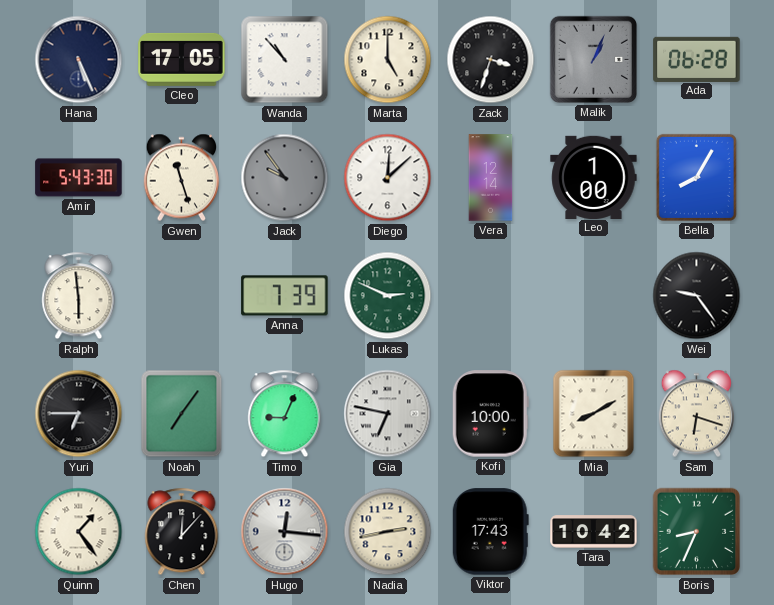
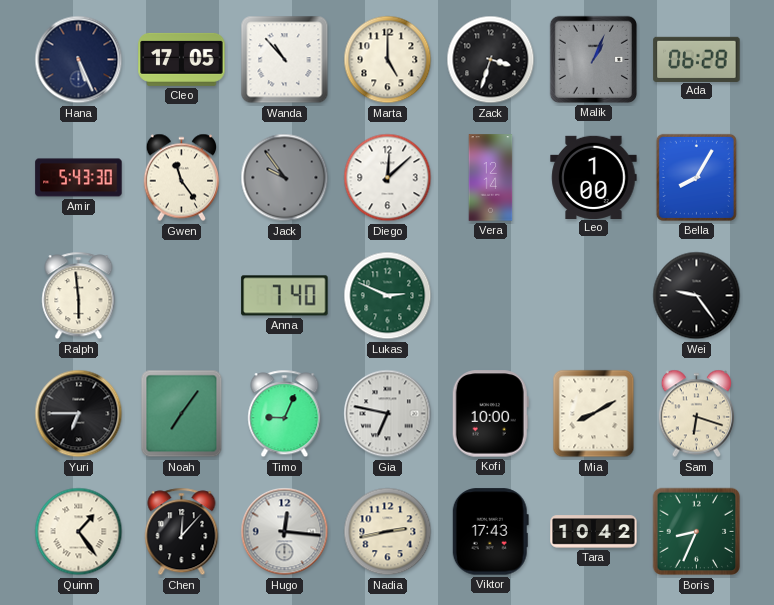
Gwen: 11:27 -> 11:24
Anna: 7:39 -> 7:40
